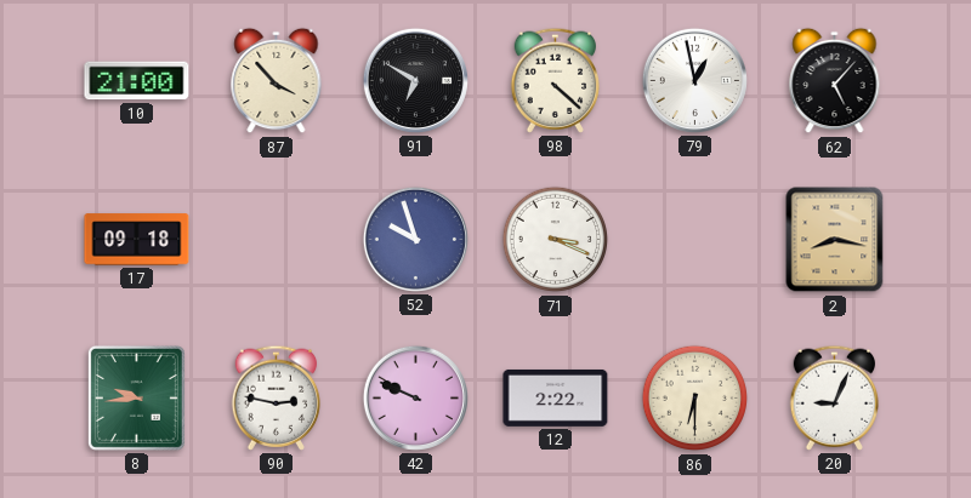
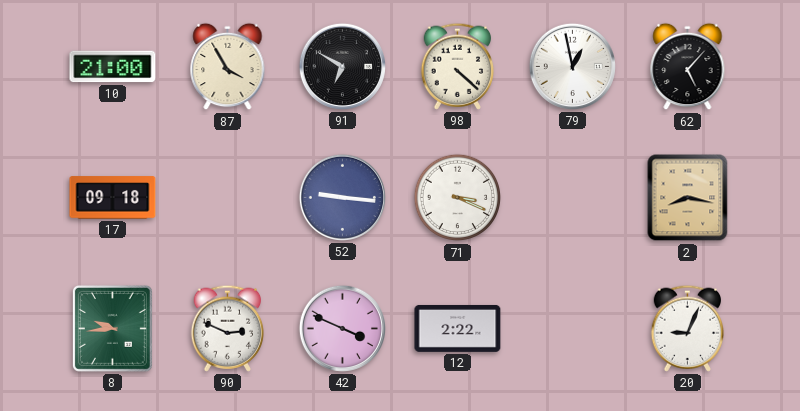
87: 3:53 -> 3:55
52: 9:57 -> 9:16
90: 2:47 -> 2:49
42: 9:49 -> 3:49
86: 6:30 -> none
